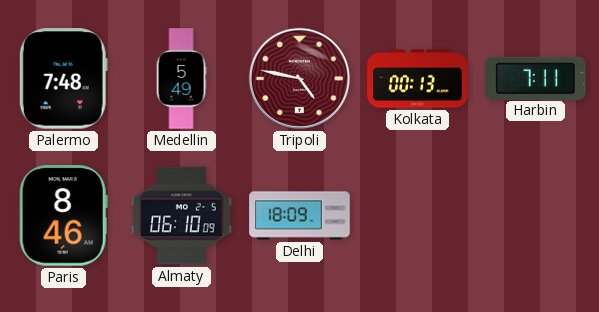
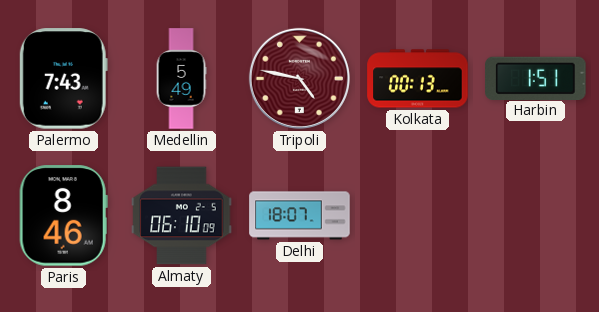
Palermo: 7:48 -> 7:43
Harbin: 7:11 -> 1:51
Delhi: 18:09 -> 18:07
